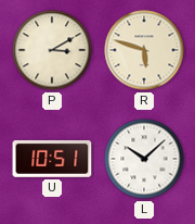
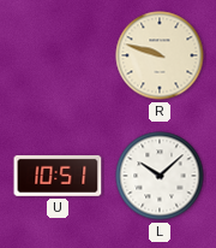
P: 3:10 -> none
R: 5:48 -> 9:48
